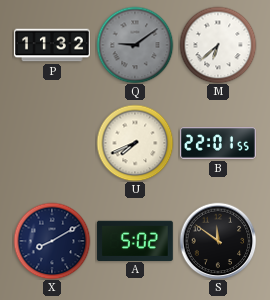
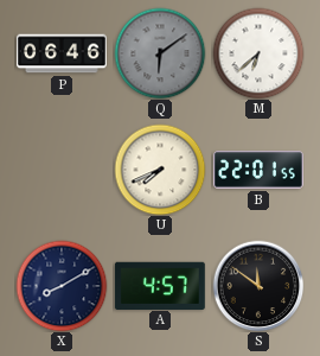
P: 11:32 -> 06:46
Q: 9:09 -> 6:09
A: 5:02 -> 4:57
